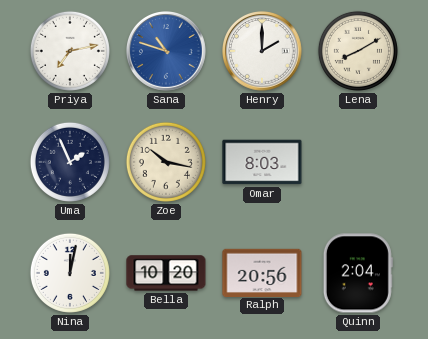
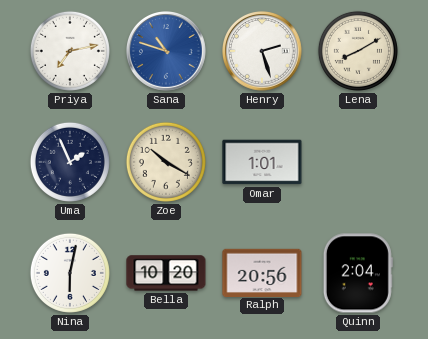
Henry: 2:00 -> 2:27
Zoe: 10:17 -> 10:20
Omar: 8:03 -> 1:01
Nina: 12:02 -> 6:02
